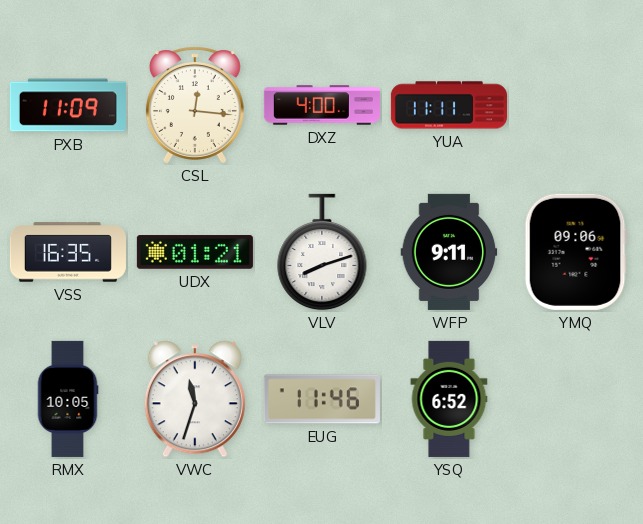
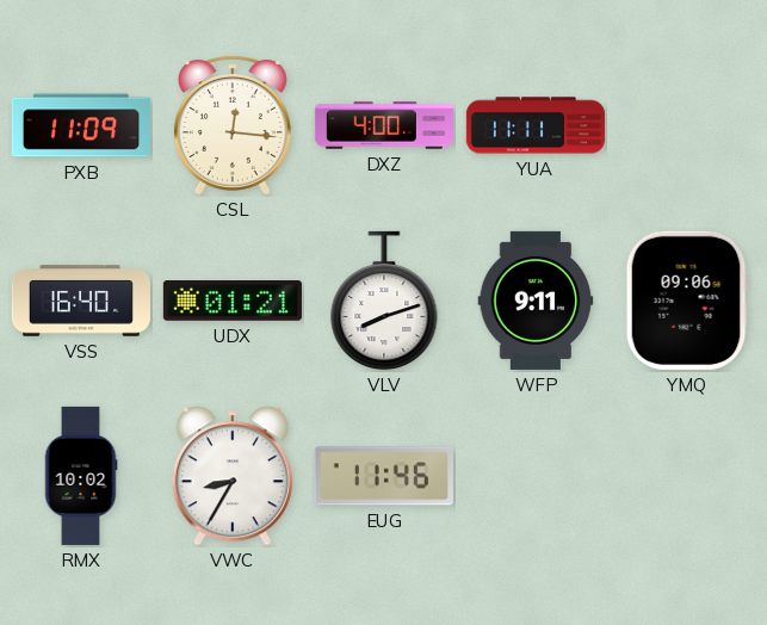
VSS: 16:35 -> 16:40
RMX: 10:05 -> 10:02
VWC: 11:33 -> 8:35
YSQ: 6:52 -> none
